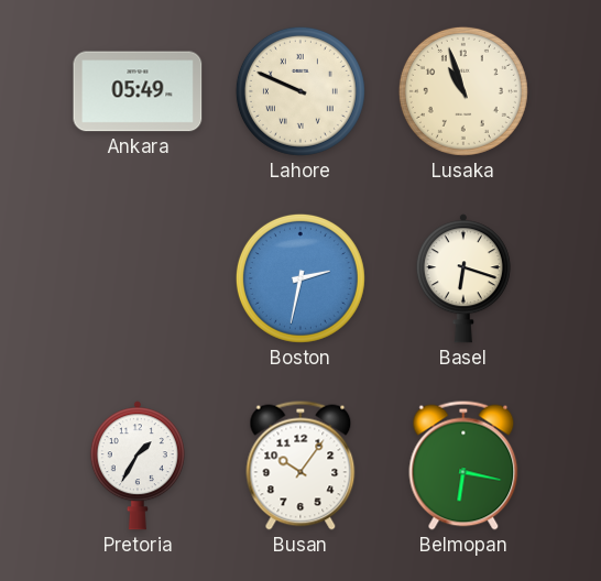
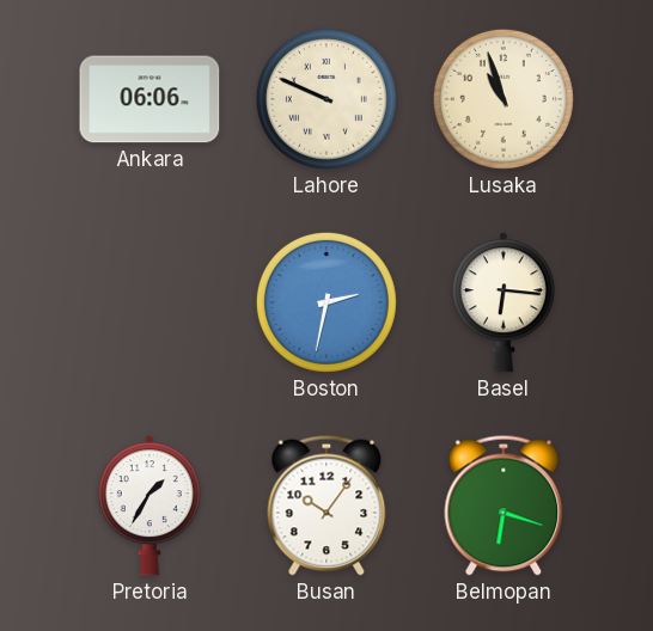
Ankara: 05:49 -> 06:06
Basel: 6:18 -> 6:16
Belmopan: 6:17 -> 6:18
